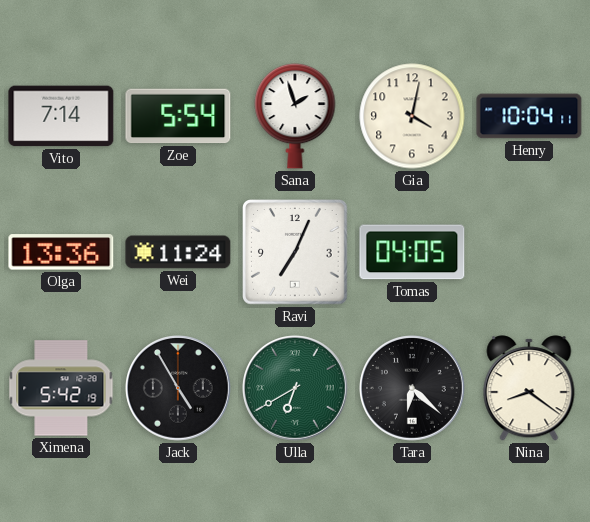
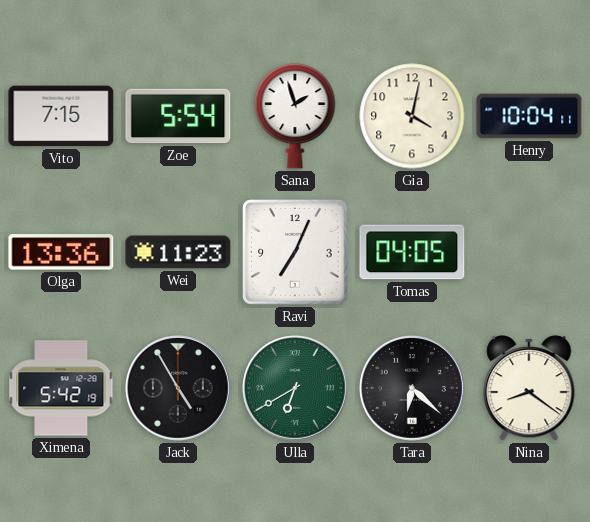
Vito: 7:14 -> 7:15
Wei: 11:24 -> 11:23
